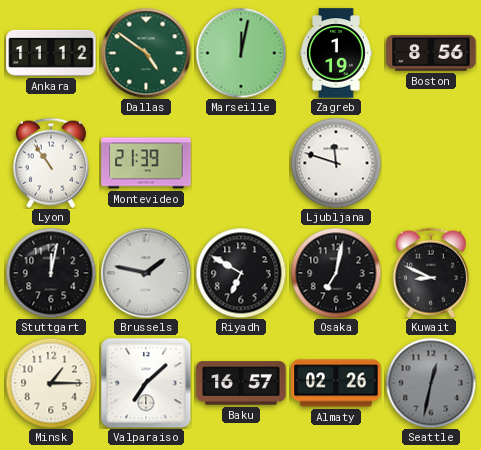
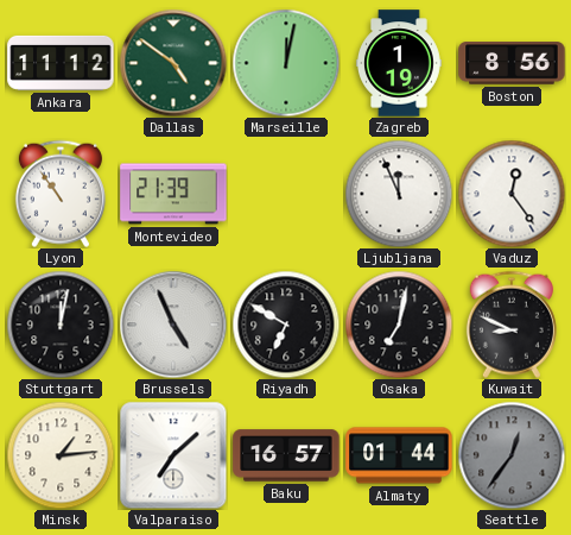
Ljubljana: 11:48 -> 11:56
Vaduz: none -> 12:24
Brussels: 1:47 -> 4:56
Minsk: 1:15 -> 1:14
Almaty: 02:26 -> 01:44
Seattle: 12:32 -> 12:36
